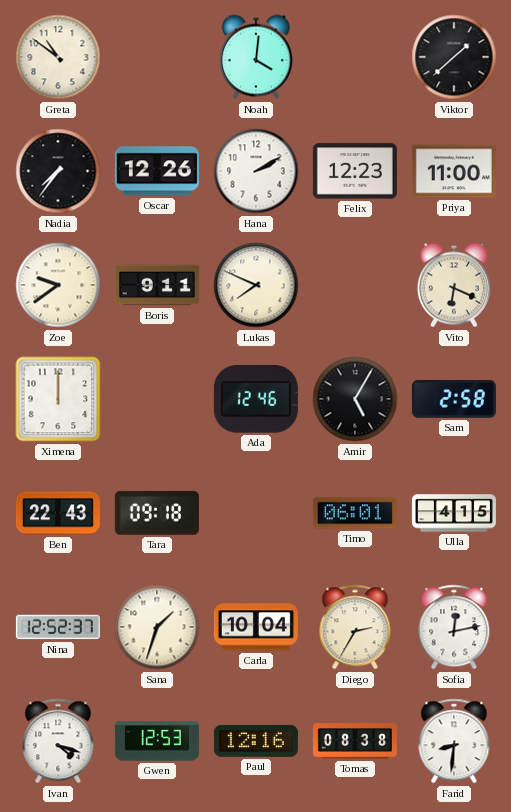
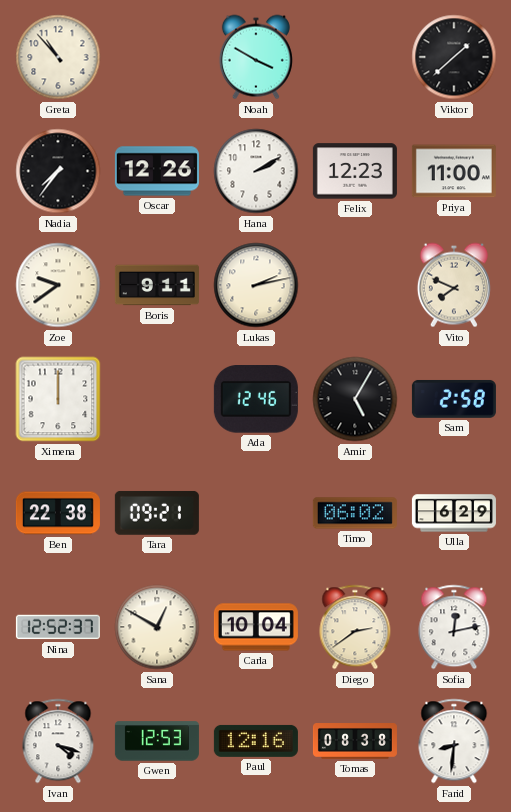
Greta: 10:51 -> 10:53
Noah: 4:01 -> 3:50
Lukas: 7:49 -> 2:13
Vito: 6:19 -> 7:49
Ben: 22:43 -> 22:38
Tara: 09:18 -> 09:21
Timo: 06:01 -> 06:02
Ulla: 4:15 -> 6:29
Sana: 1:33 -> 12:50
Diego: 2:35 -> 2:39
